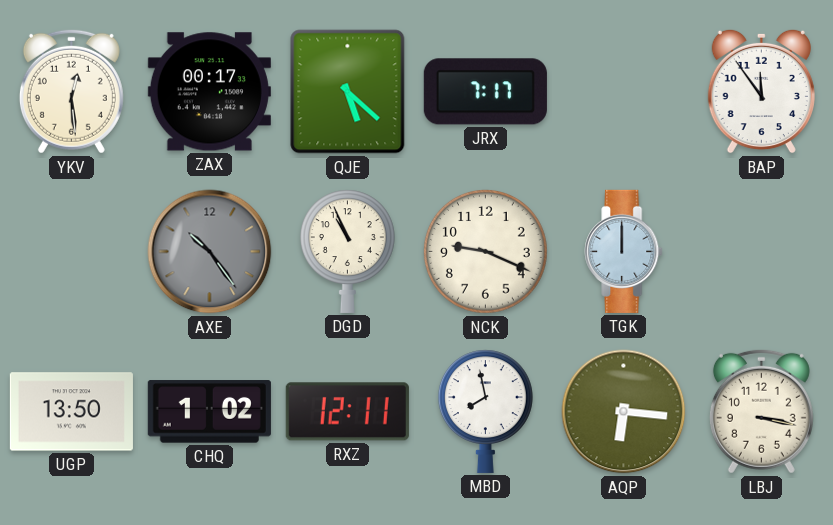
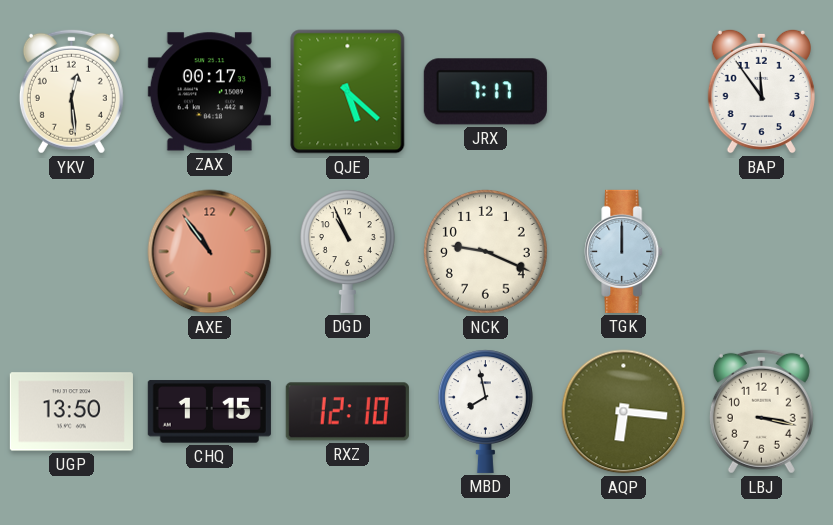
AXE: 10:24 -> 10:54
AXE dial: grey -> salmon
CHQ: 1:02 -> 1:15
RXZ: 12:11 -> 12:10
